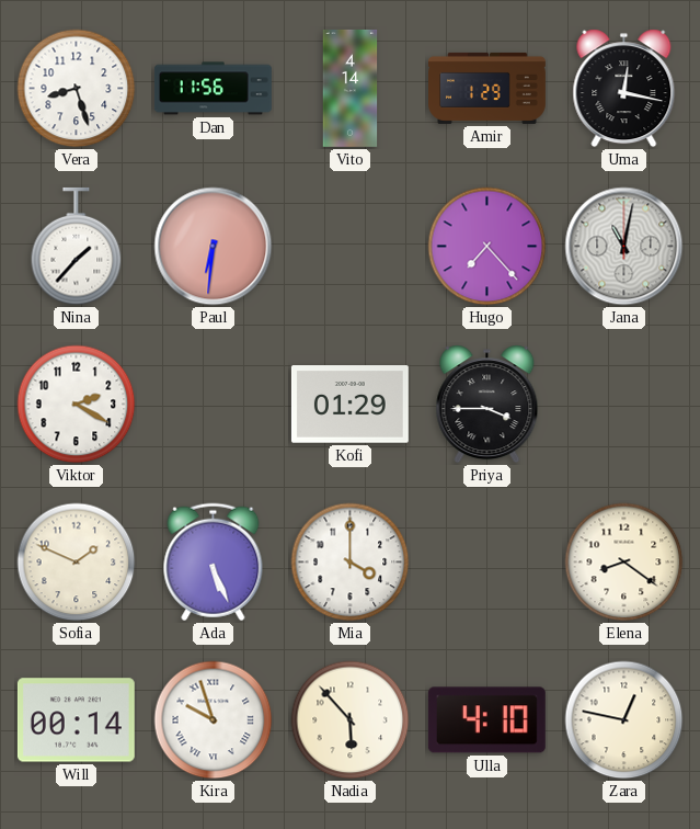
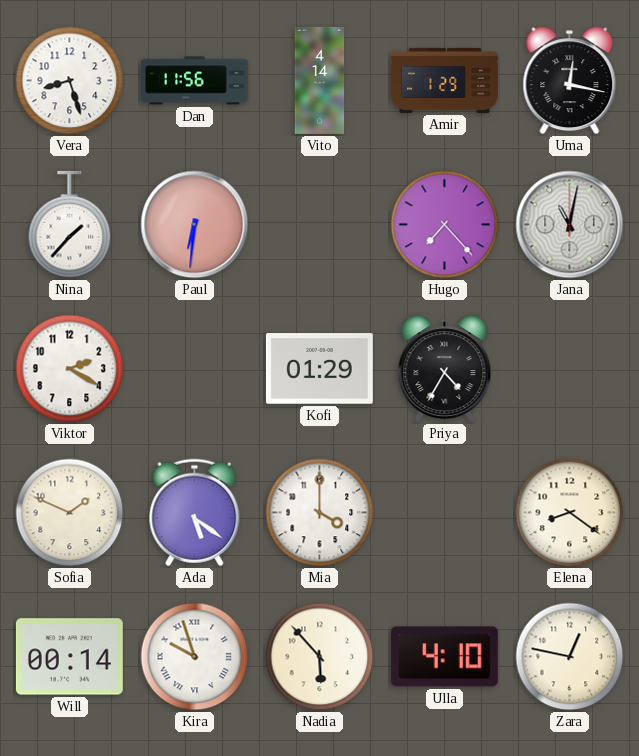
Priya: 3:45 -> 4:35
Ada: 5:26 -> 5:21
